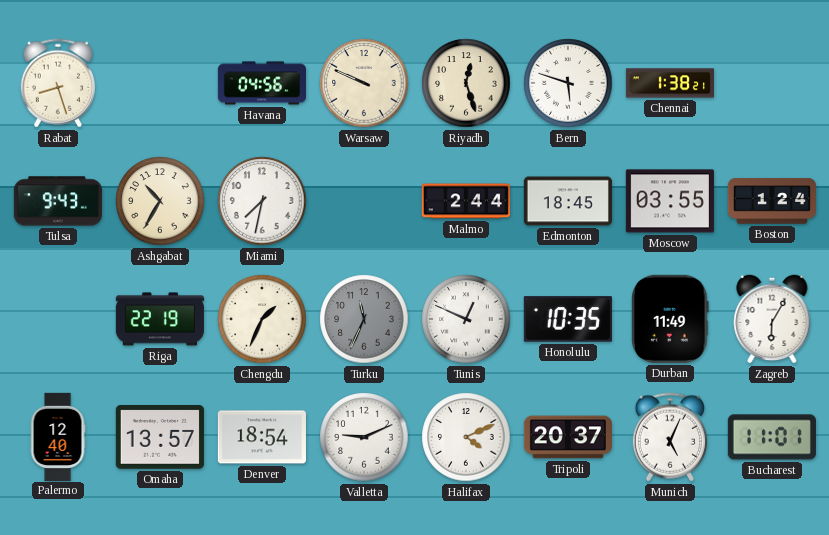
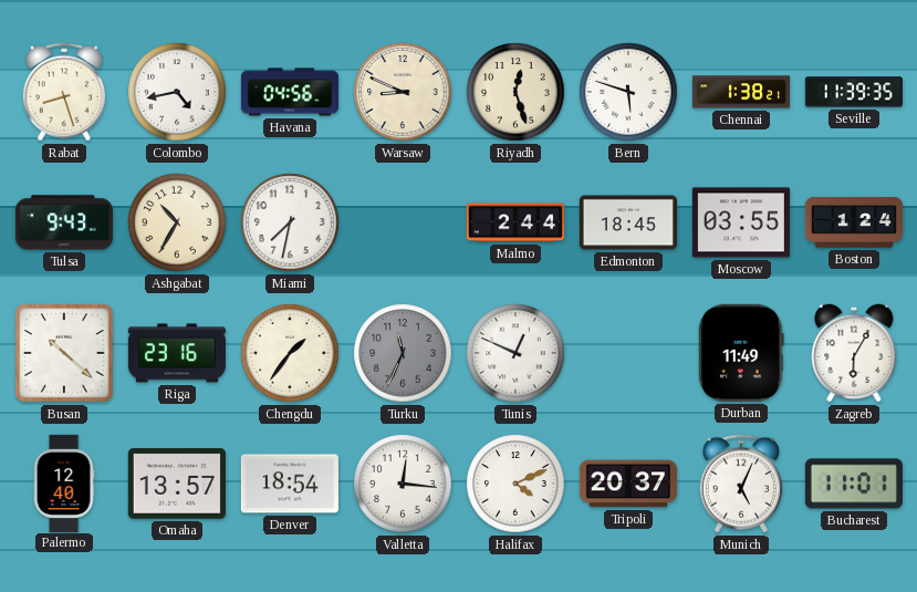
Colombo: none -> 4:43
Warsaw: 9:49 -> 8:49
Seville: none -> 11:39
Busan: none -> 10:22
Riga: 22:19 -> 23:16
Chengdu: 1:34 -> 1:36
Honolulu: 10:35 -> none
Valletta: 9:11 -> 12:16
